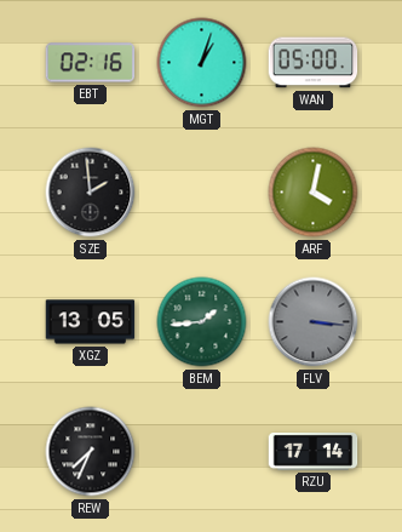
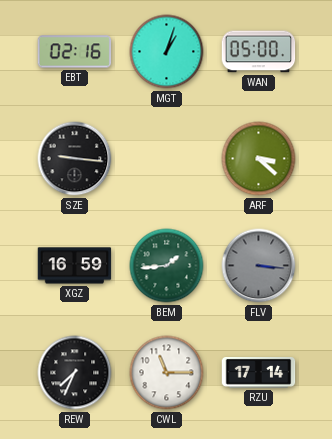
SZE: 1:59 -> 9:16
ARF: 4:02 -> 3:22
XGZ: 13:05 -> 16:59
CWL: none -> 11:15
